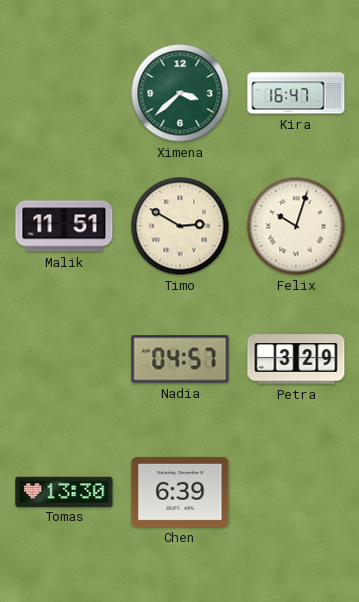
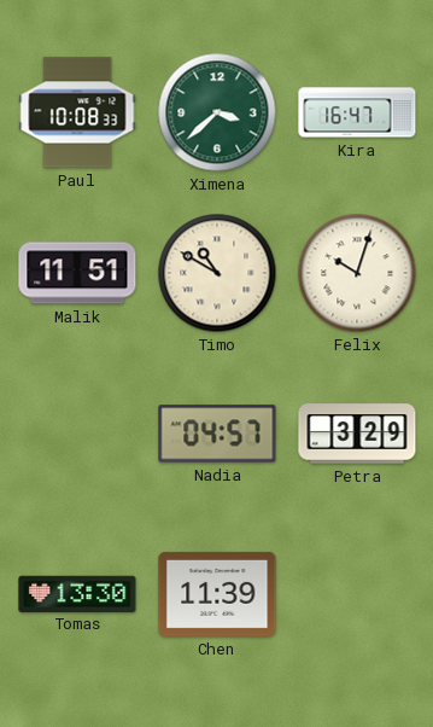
Paul: none -> 10:08
Timo: 2:50 -> 10:50
Chen: 6:39 -> 11:39
